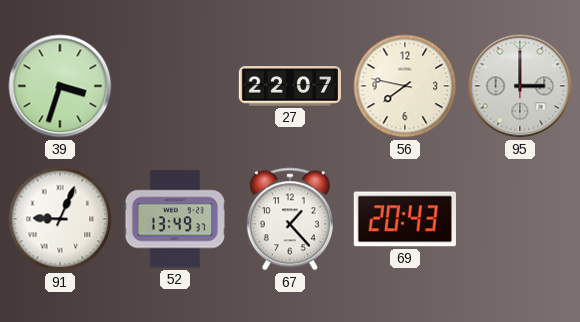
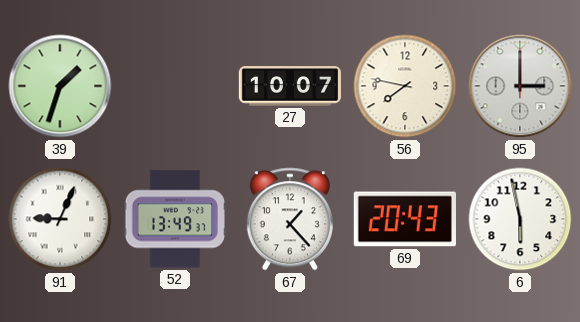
39: 3:33 -> 1:33
27: 22:07 -> 10:07
6: none -> 5:58
